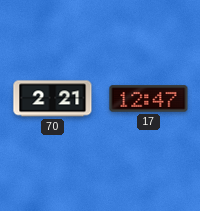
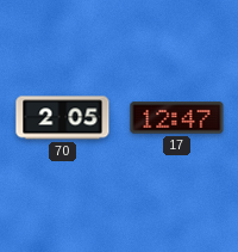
70: 2:21 -> 2:05
